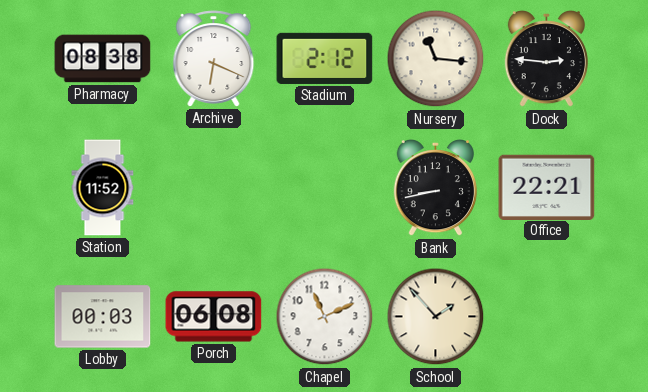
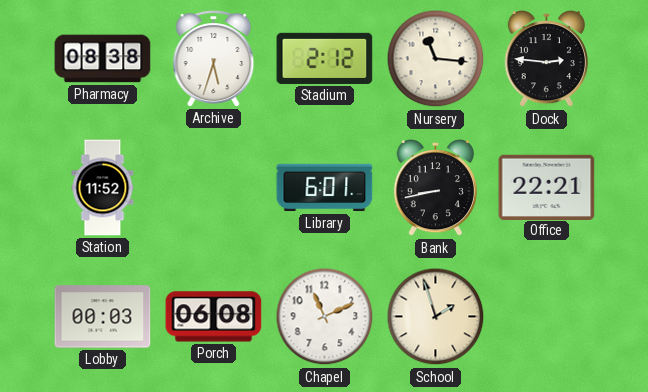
Archive: 6:19 -> 5:33
Library: none -> 6:01
School: 1:53 -> 1:57
